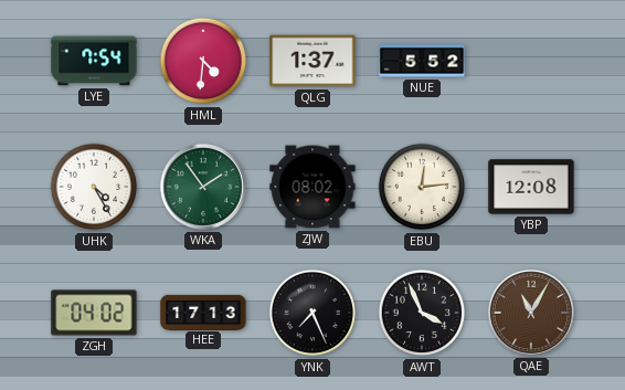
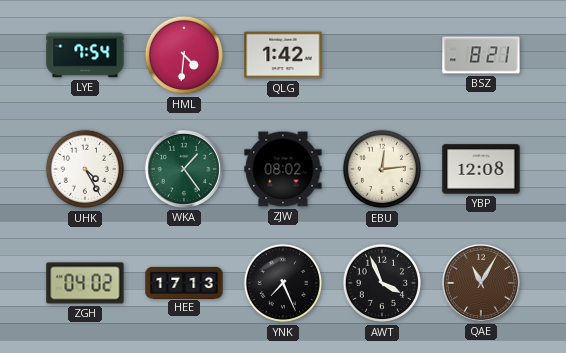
QLG: 1:37 -> 1:42
NUE: 5:52 -> none
BSZ: none -> 8:21
WKA: 1:54 -> 1:24
